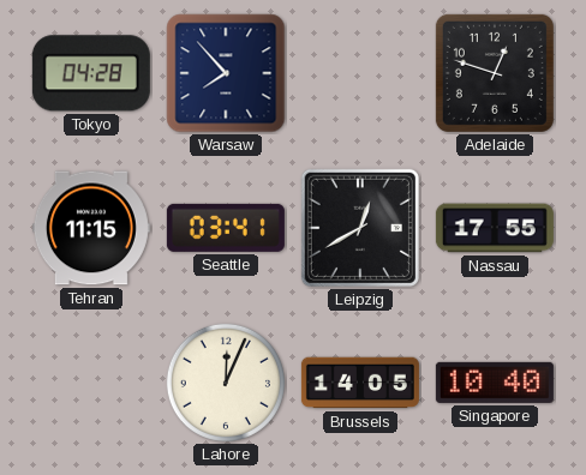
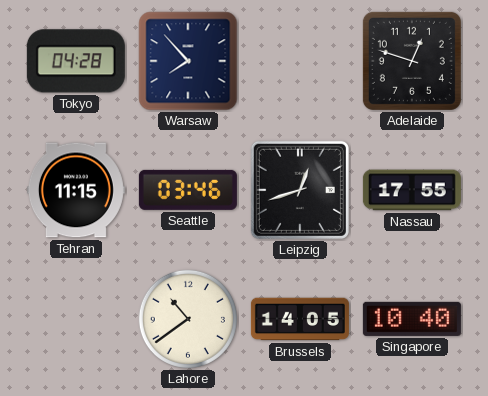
Seattle: 03:41 -> 03:46
Leipzig: 12:40 -> 12:42
Lahore: 12:04 -> 10:39
